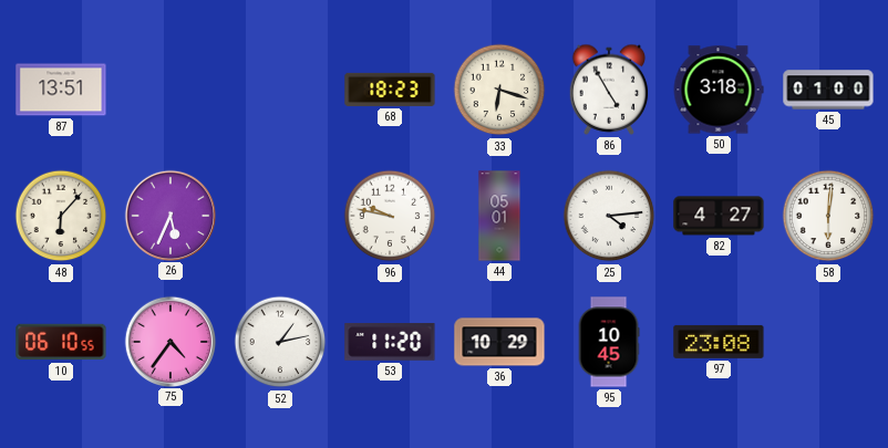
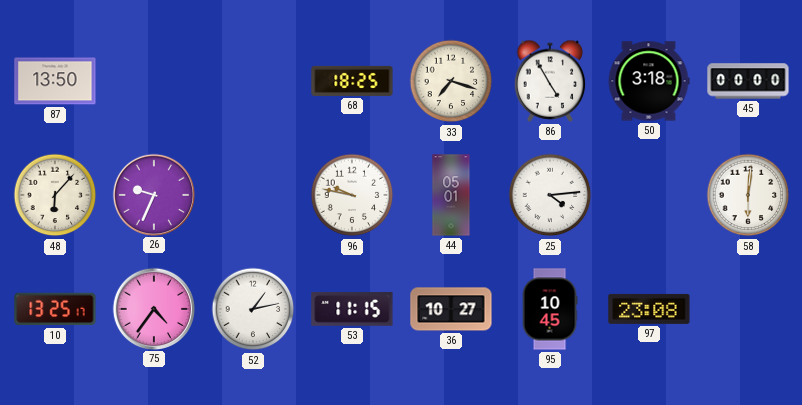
87: 13:51 -> 13:50
68: 18:23 -> 18:25
33: 6:18 -> 7:18
45: 01:00 -> 00:00
26: 5:34 -> 9:34
82: 4:27 -> none
10: 06:10 -> 13:25
53: 11:20 -> 11:15
36: 10:29 -> 10:27
